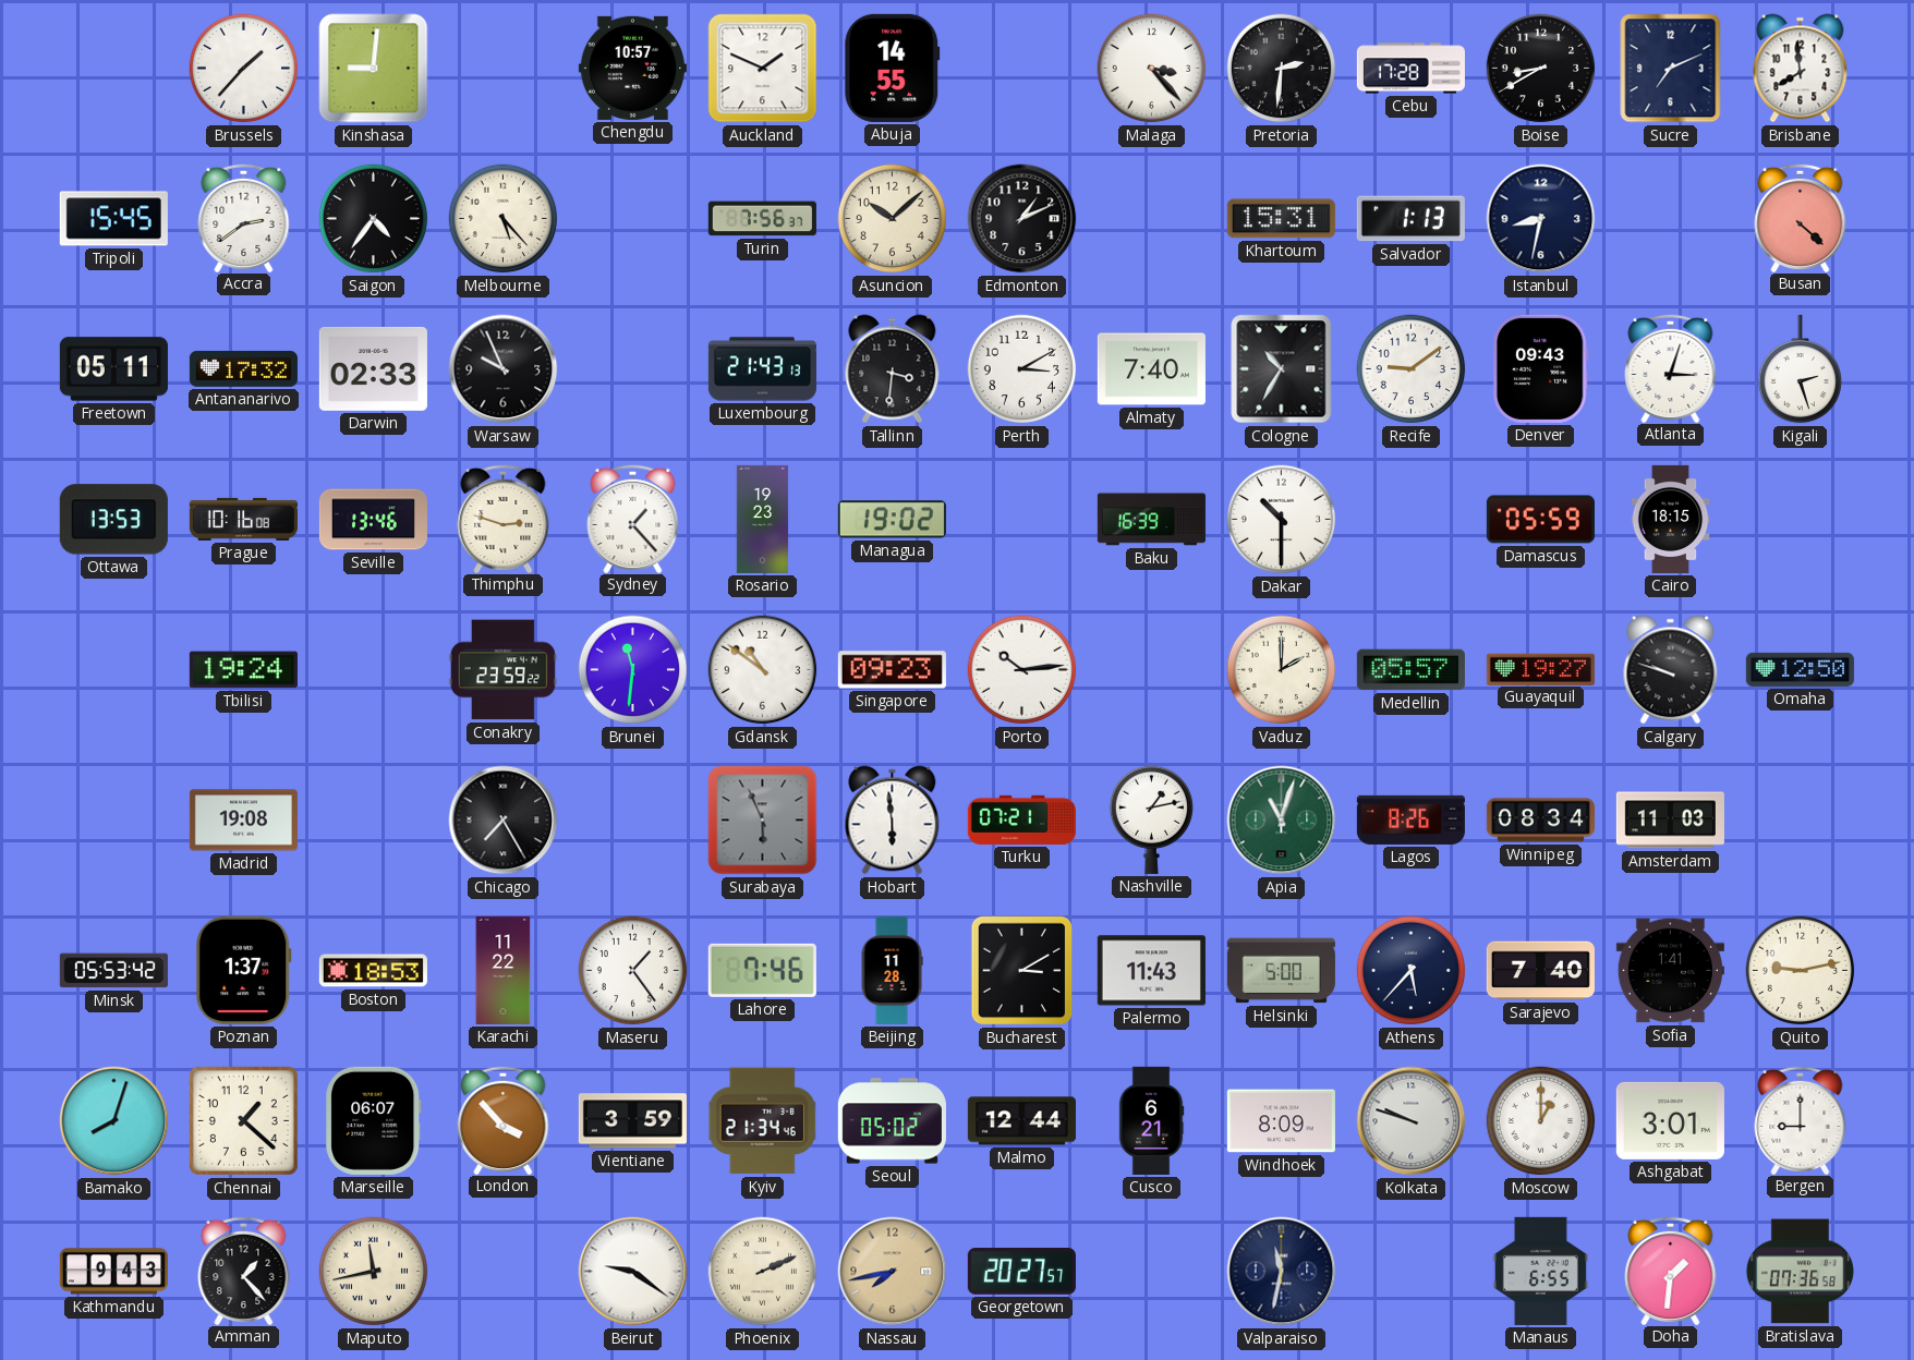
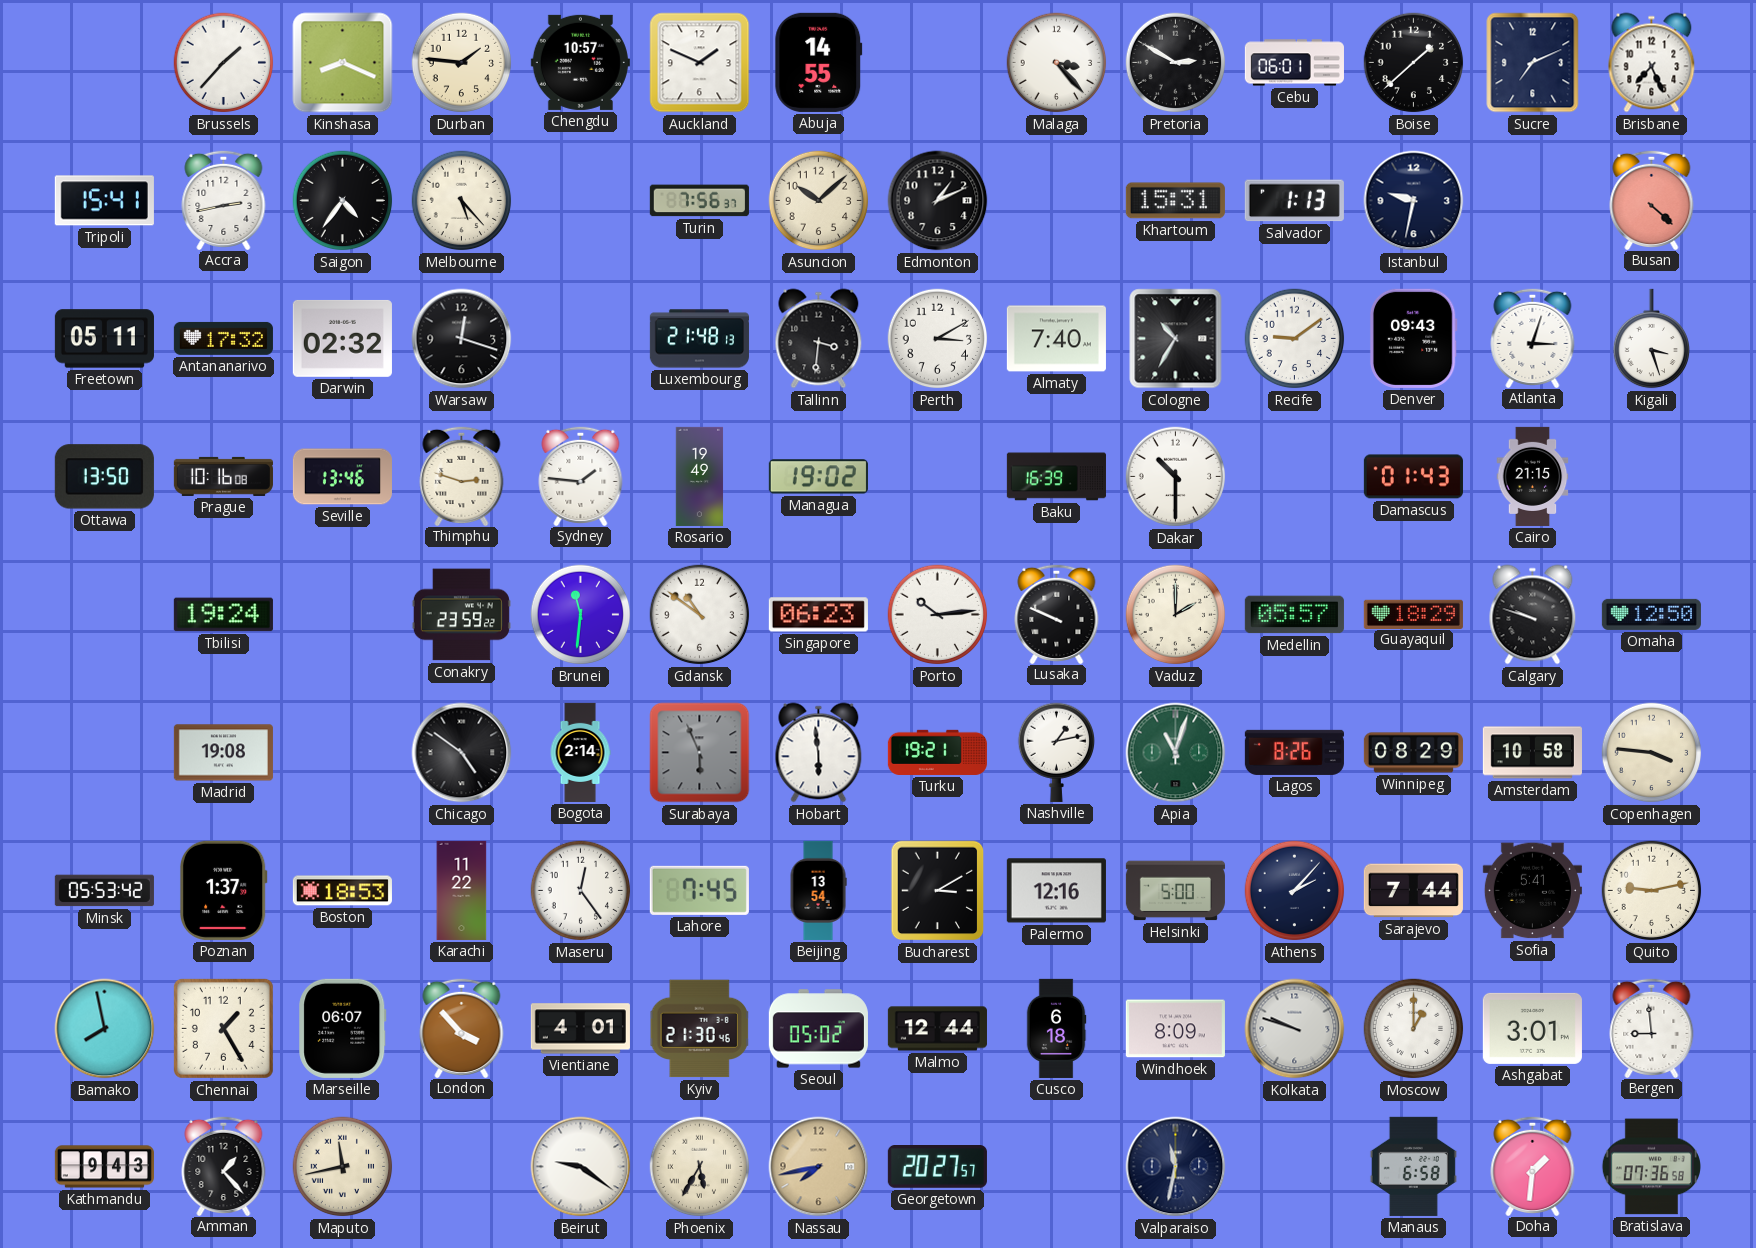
Kinshasa: 9:01 -> 8:19
Durban: none -> 1:46
Pretoria: 2:31 -> 2:50
Cebu: 17:28 -> 06:01
Boise: 8:40 -> 1:38
Brisbane: 7:59 -> 7:26
Tripoli: 15:45 -> 15:41
Accra: 2:39 -> 2:43
Istanbul: 8:32 -> 9:32
Darwin: 02:33 -> 02:32
Warsaw: 9:56 -> 12:18
Luxembourg: 21:43 -> 21:48
Kigali: 2:27 -> 3:27
Ottawa: 13:53 -> 13:50
Sydney: 1:23 -> 1:46
Rosario: 19:23 -> 19:49
Damascus: 05:59 -> 01:43
Cairo: 18:15 -> 21:15
Singapore: 09:23 -> 06:23
Lusaka: none -> 9:49
Guayaquil: 19:27 -> 18:29
Chicago: 7:25 -> 4:51
Bogota: none -> 2:14
Turku: 07:21 -> 19:21
Winnipeg: 08:34 -> 08:29
Amsterdam: 11:03 -> 10:58
Copenhagen: none -> 3:46
Maseru: 1:24 -> 12:24
Lahore: 7:46 -> 7:45
Beijing: 11:28 -> 13:54
Palermo: 11:43 -> 12:16
Athens: 5:37 -> 2:07
Sarajevo: 7:40 -> 7:44
Sofia: 1:41 -> 5:41
Bamako: 8:03 -> 7:58
Chennai: 1:22 -> 1:25
Vientiane: 3:59 -> 4:01
Kyiv: 21:34 -> 21:30
Cusco: 6:21 -> 6:18
Bergen: 9:00 -> 8:59
Phoenix: 2:11 -> 5:35
Manaus: 6:55 -> 6:58
